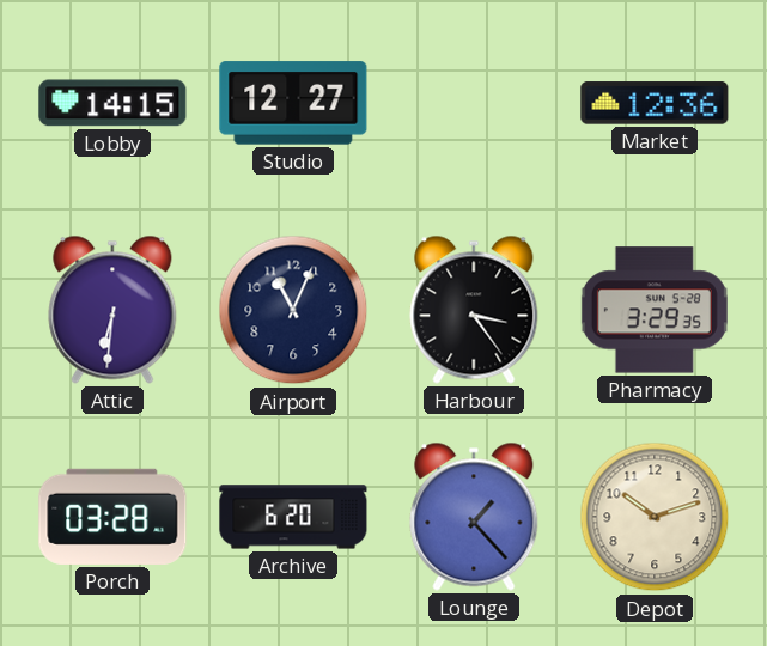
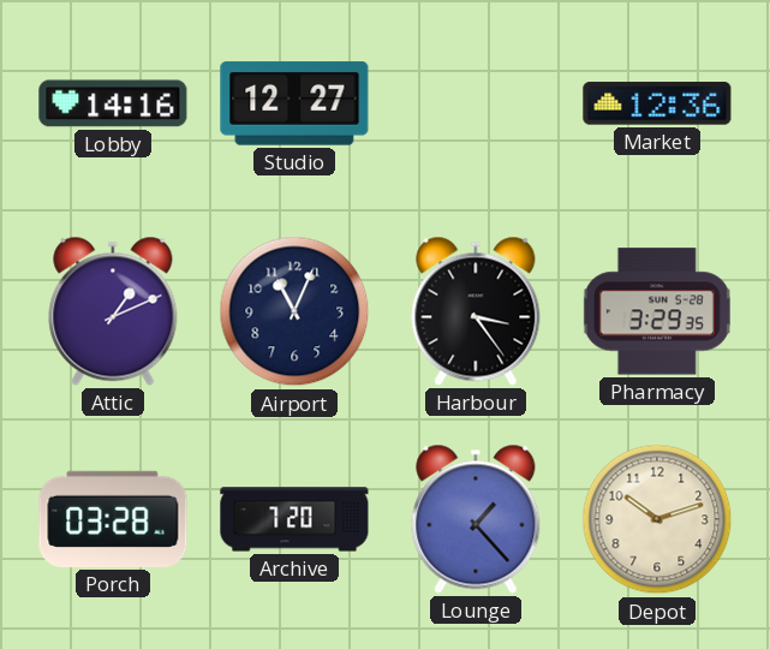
Lobby: 14:15 -> 14:16
Attic: 6:31 -> 1:11
Archive: 6:20 -> 7:20
